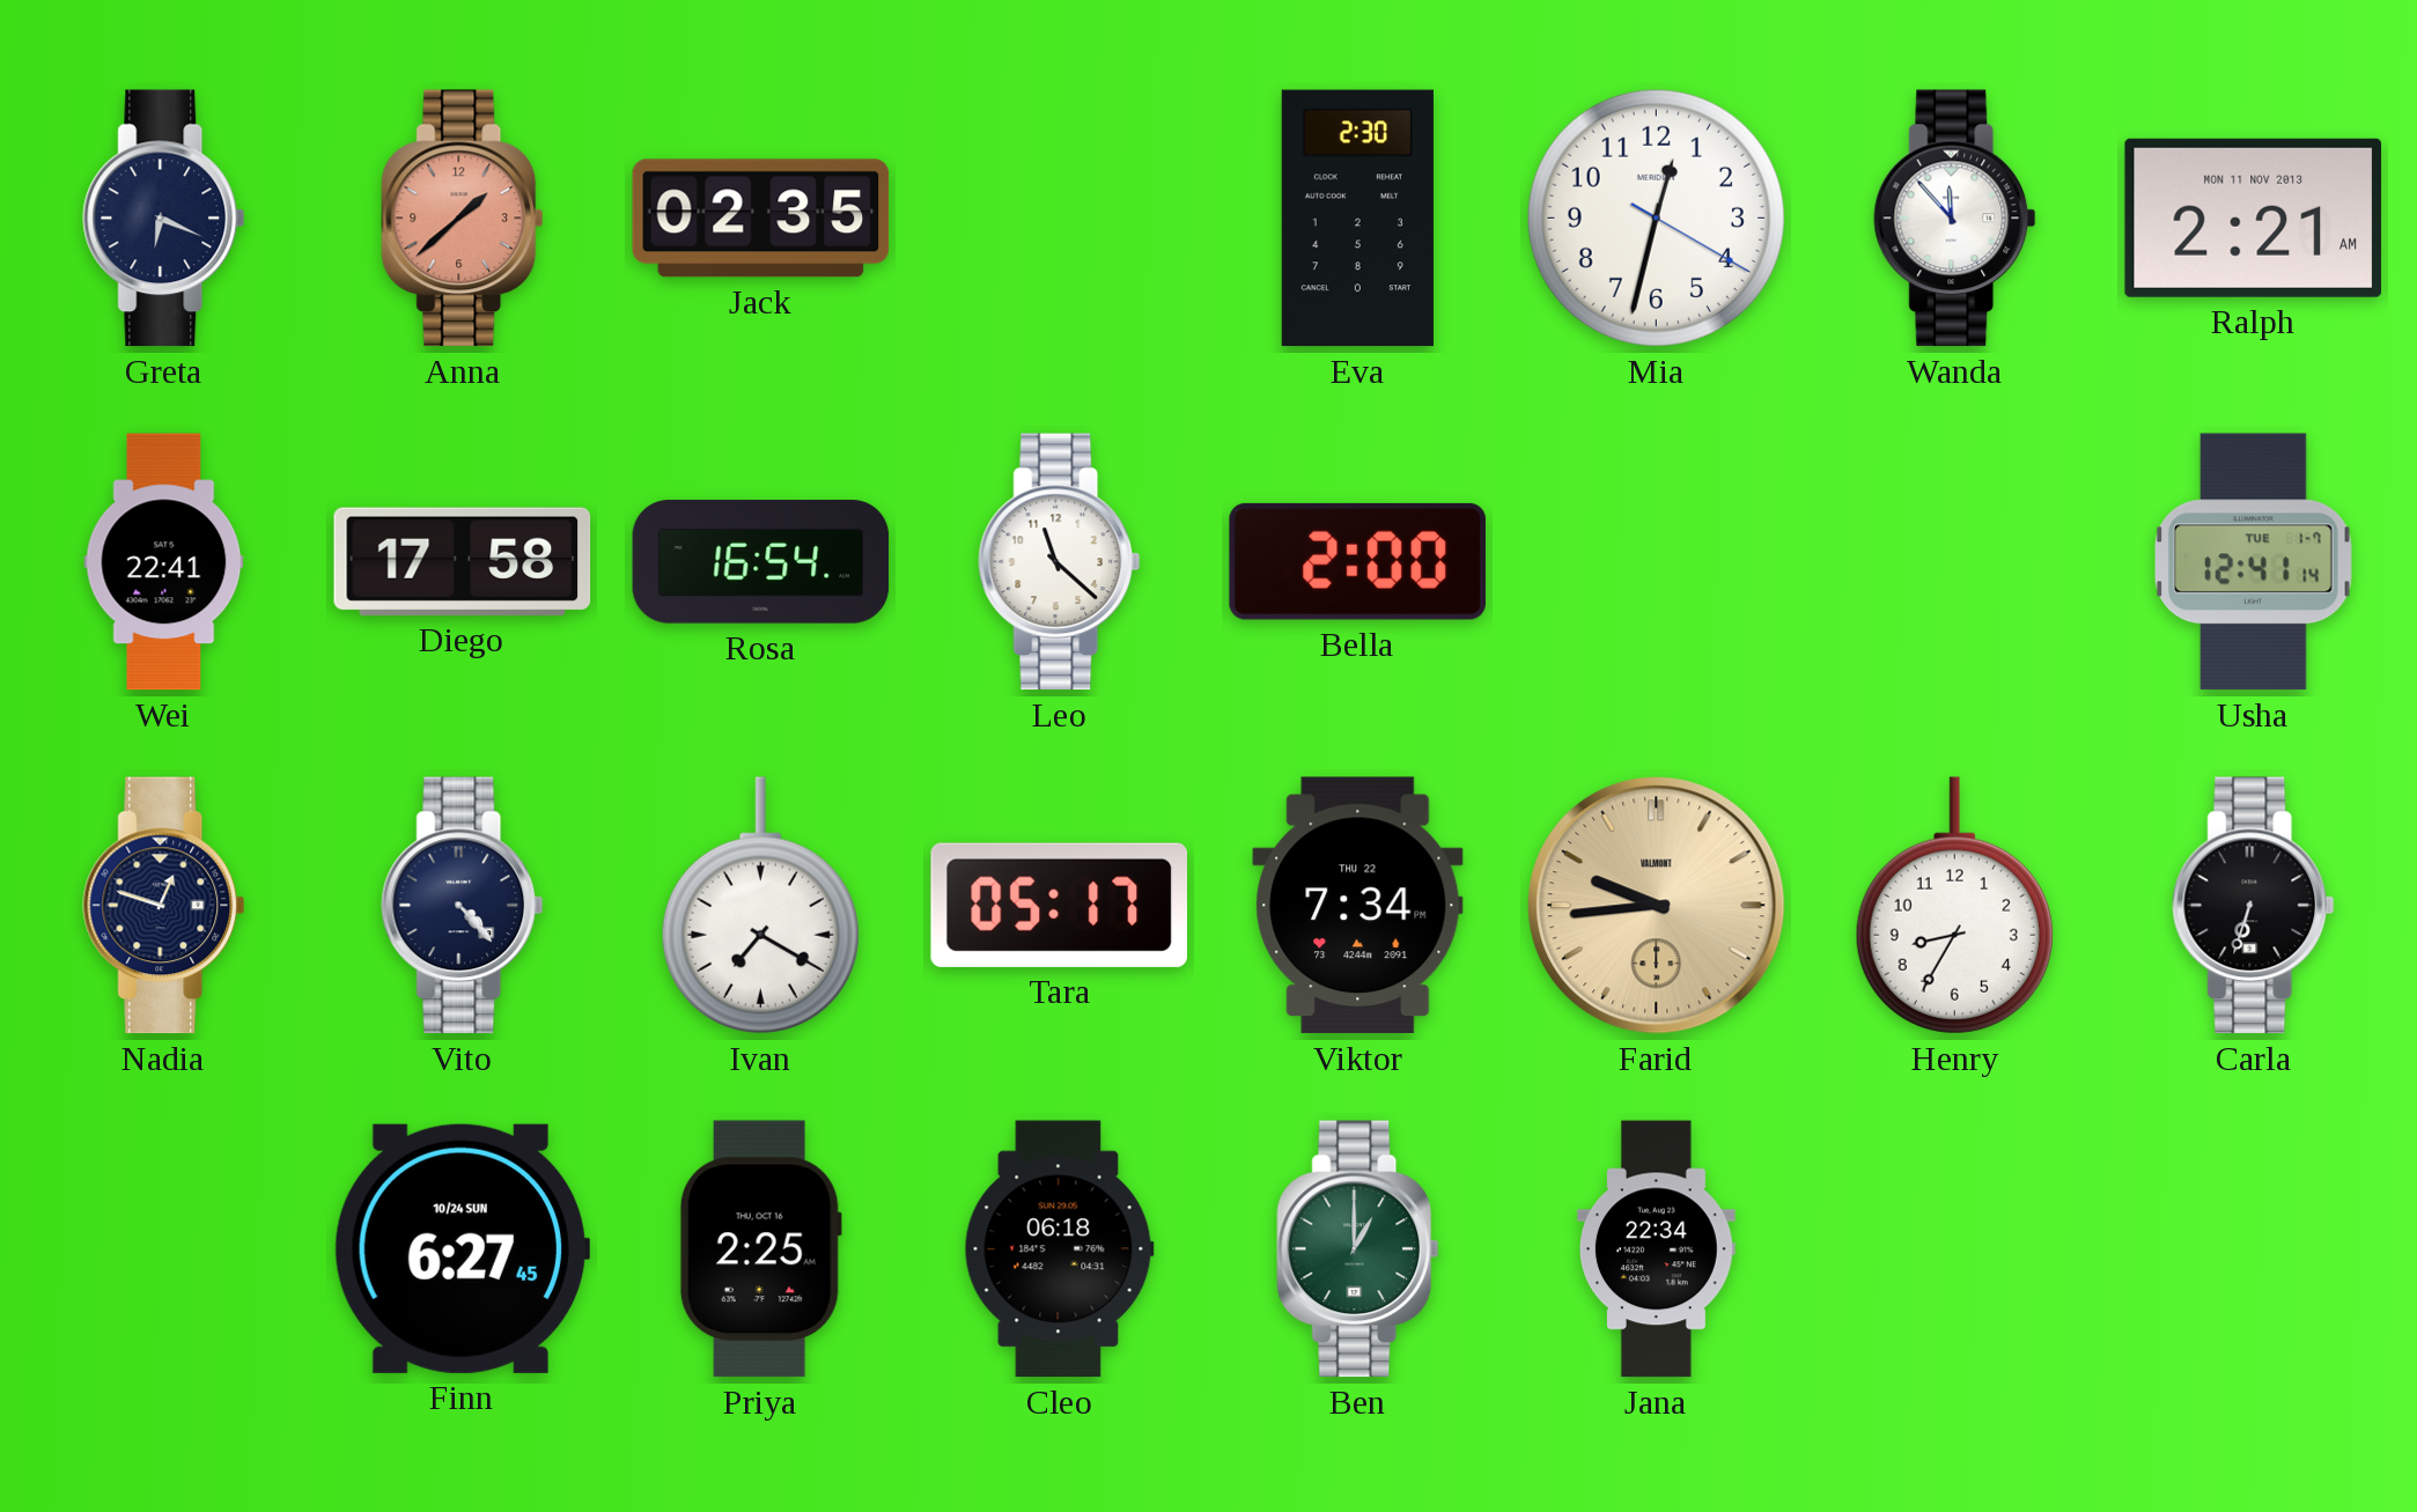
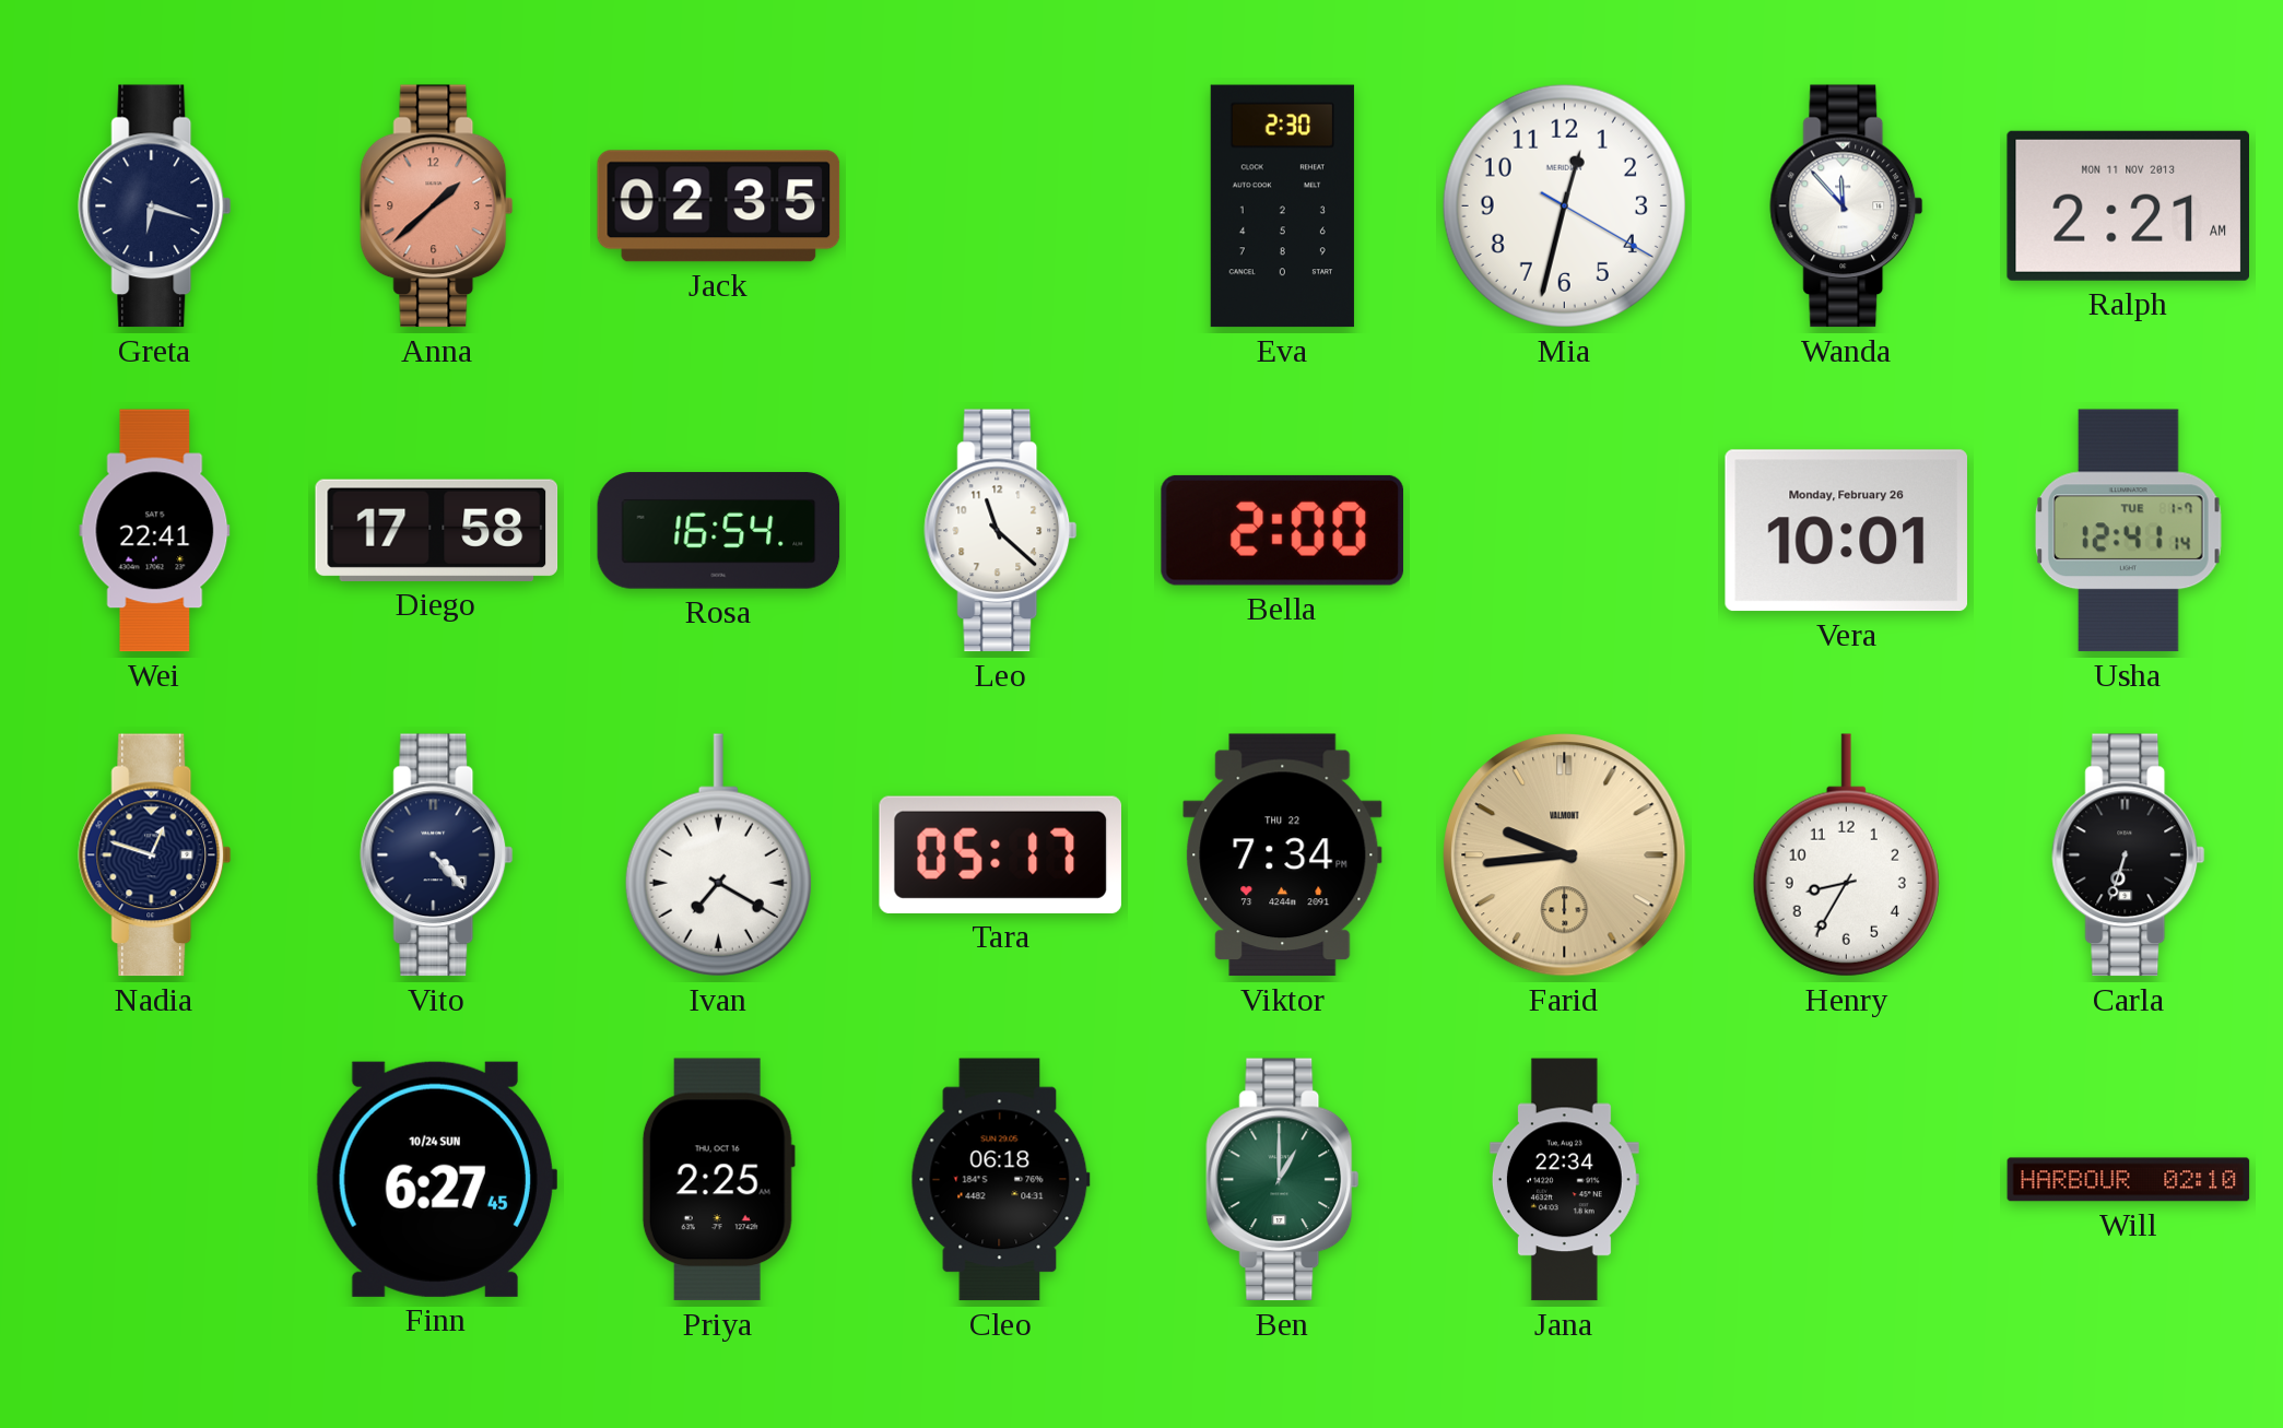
Greta: 6:19 -> 6:18
Vera: none -> 10:01
Will: none -> 02:10
